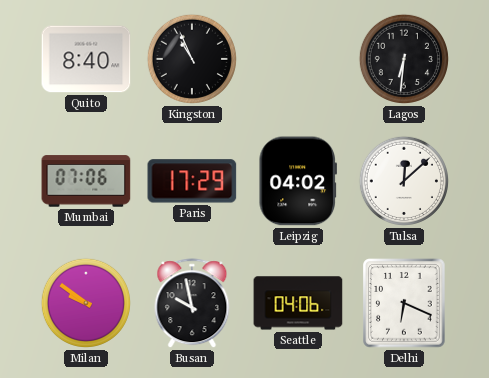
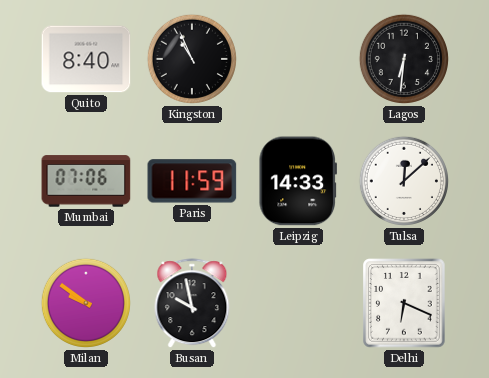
Paris: 17:29 -> 11:59
Leipzig: 04:02 -> 14:33
Seattle: 04:06 -> none
